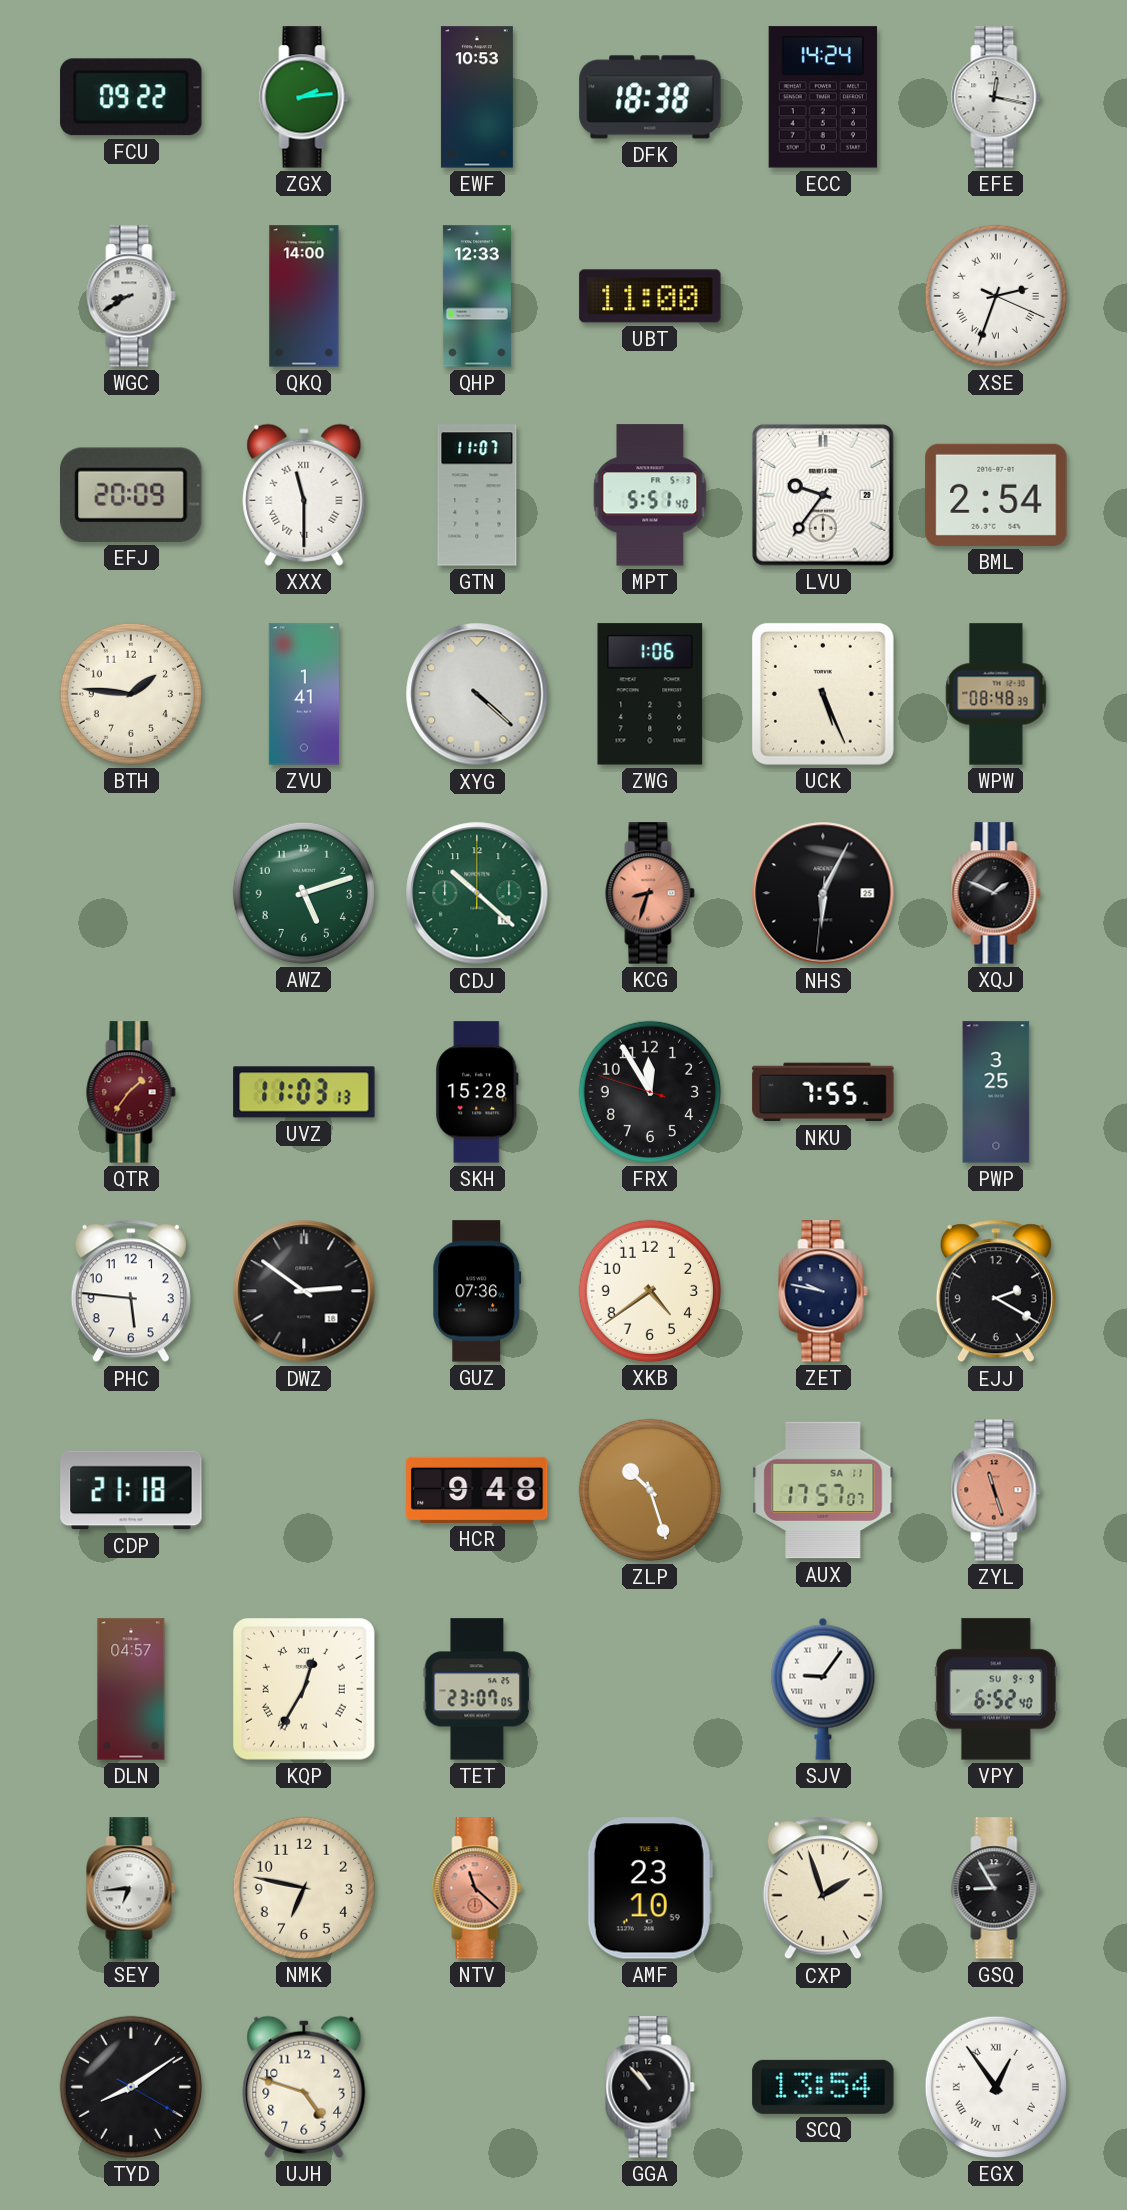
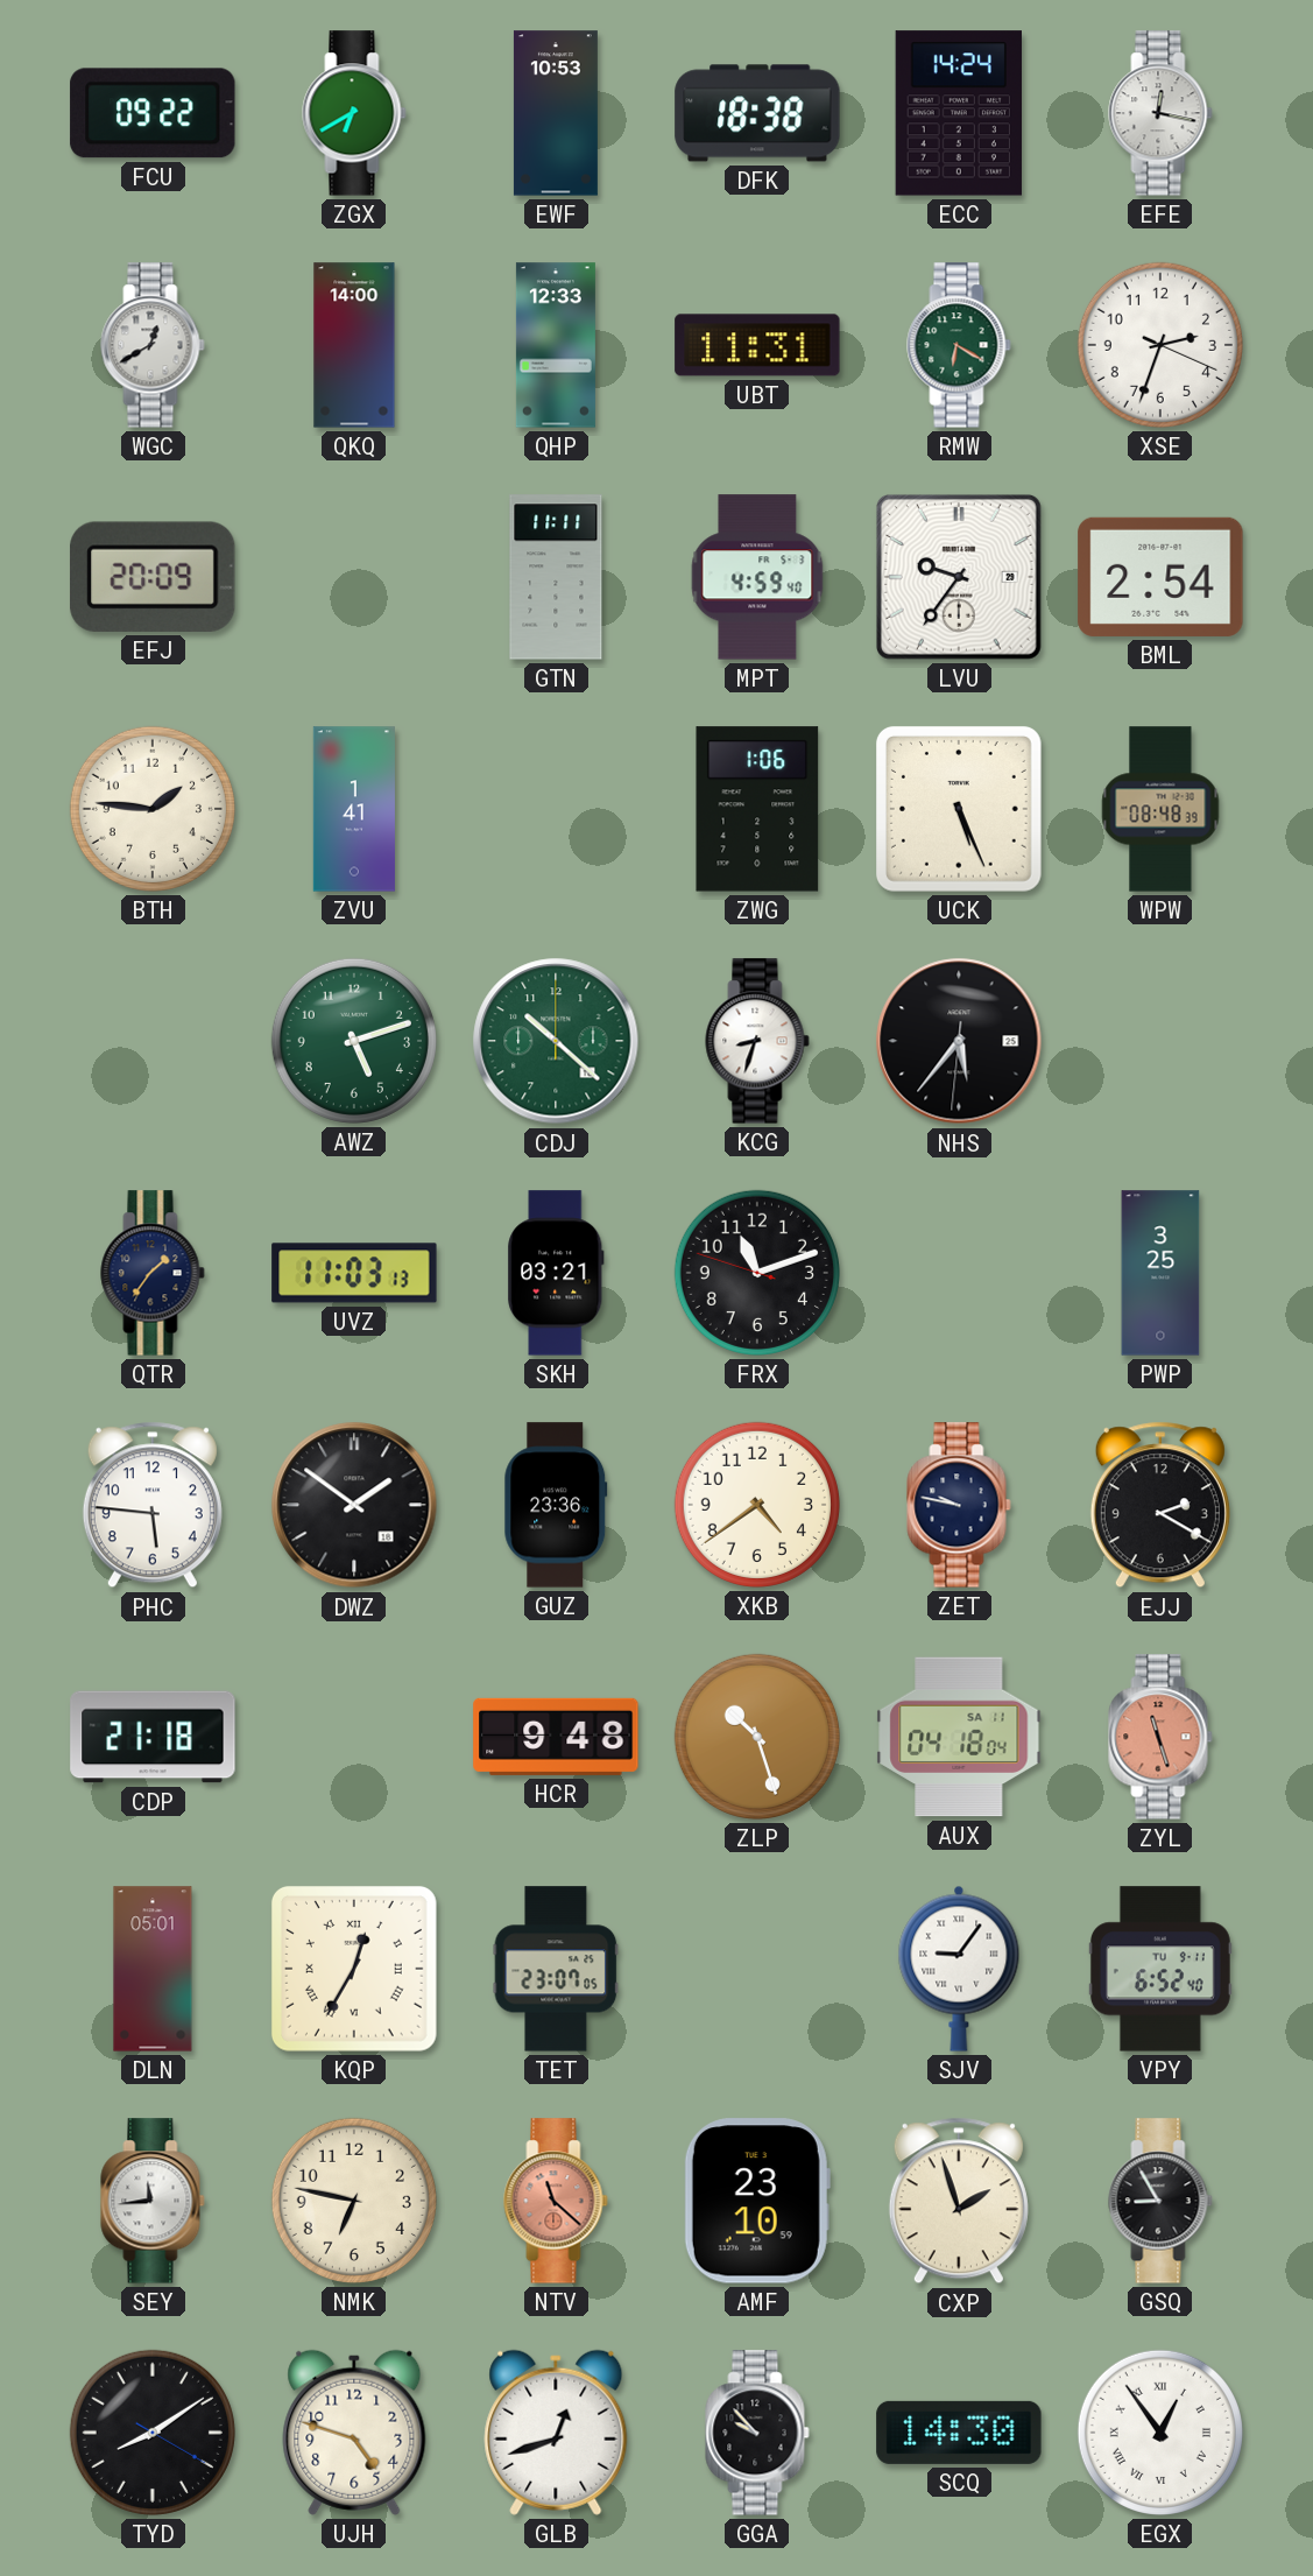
ZGX: 2:14 -> 6:40
WGC: 8:40 -> 12:40
UBT: 11:00 -> 11:31
RMW: none -> 6:20
XSE numerals: Roman -> Arabic
XXX: 11:30 -> none
GTN: 11:07 -> 11:11
MPT: 5:51 -> 4:59
XYG: 4:22 -> none
KCG dial: salmon -> white
NHS: 6:04 -> 5:36
XQJ: 1:49 -> none
QTR dial: burgundy -> navy
SKH: 15:28 -> 03:21
FRX: 11:54 -> 11:11
NKU: 7:55 -> none
DWZ: 2:51 -> 1:51
GUZ: 07:36 -> 23:36
AUX: 17:57 -> 04:18
DLN: 04:57 -> 05:01
VPY date: SU 9-9 -> TU 9-11
SEY: 6:44 -> 11:44
GLB: none -> 12:42
GGA: 10:53 -> 9:53
SCQ: 13:54 -> 14:30
